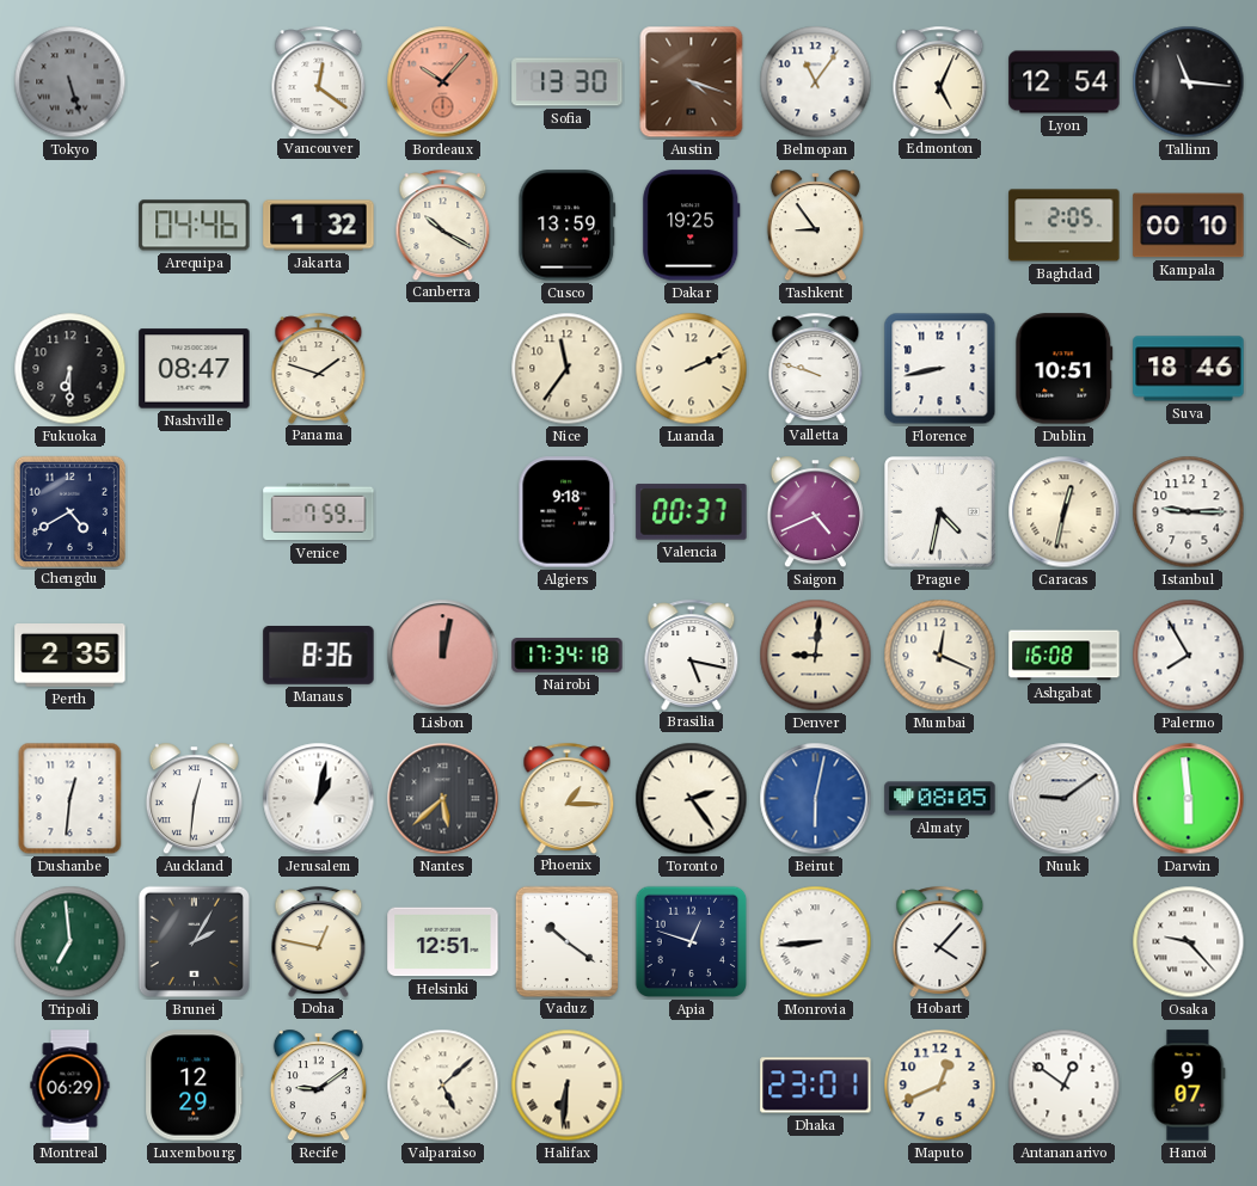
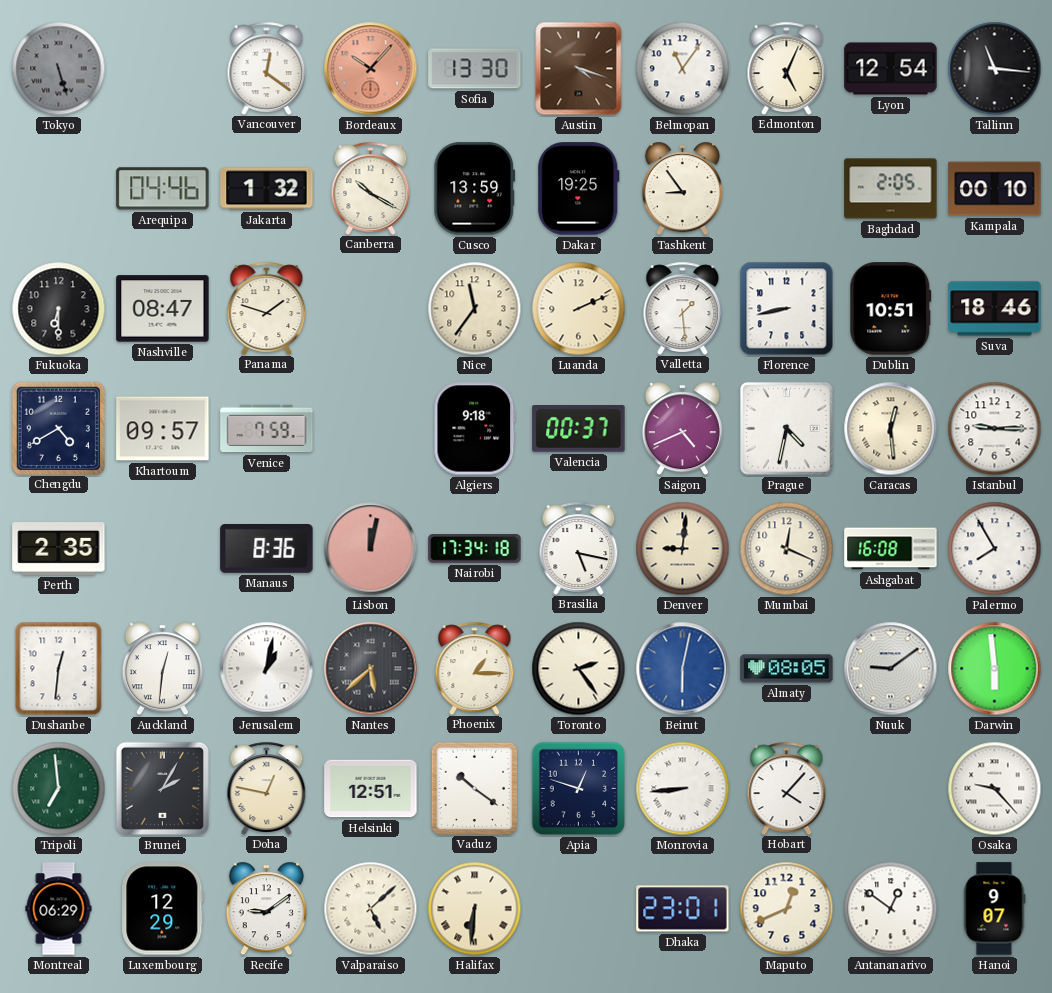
Valletta: 9:48 -> 1:29
Khartoum: none -> 09:57
Caracas: 12:32 -> 12:29
